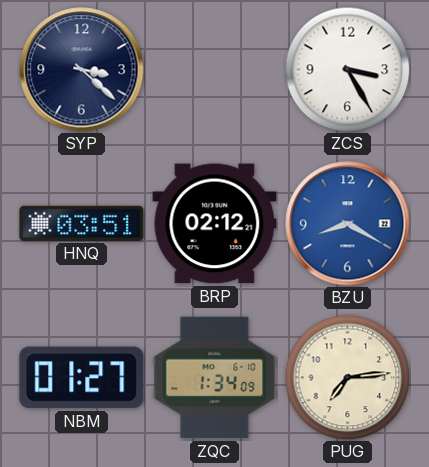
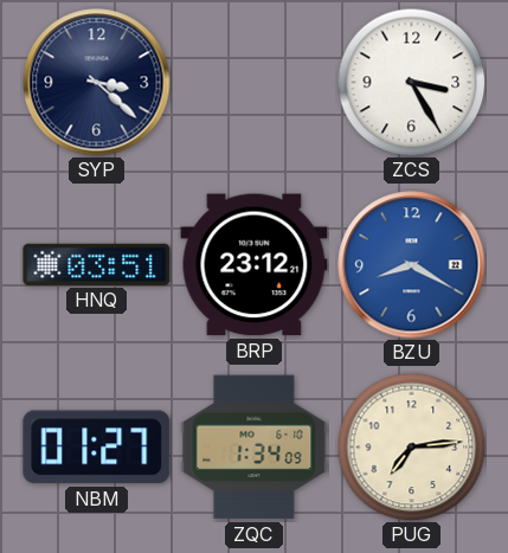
BRP: 02:12 -> 23:12
